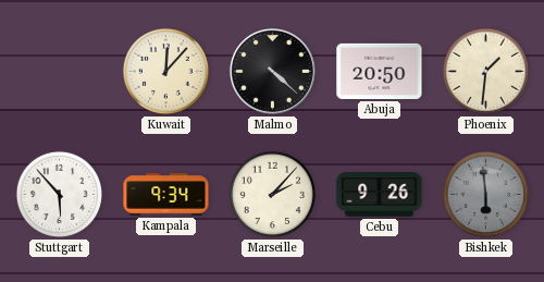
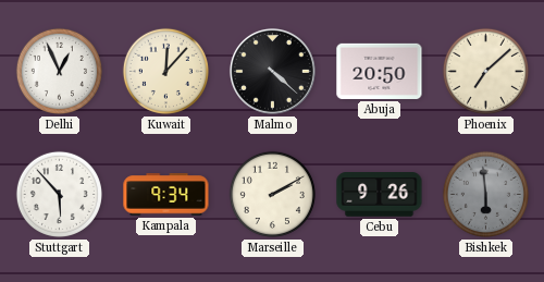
Delhi: none -> 12:56
Phoenix: 1:31 -> 7:08
Marseille: 2:07 -> 2:10
